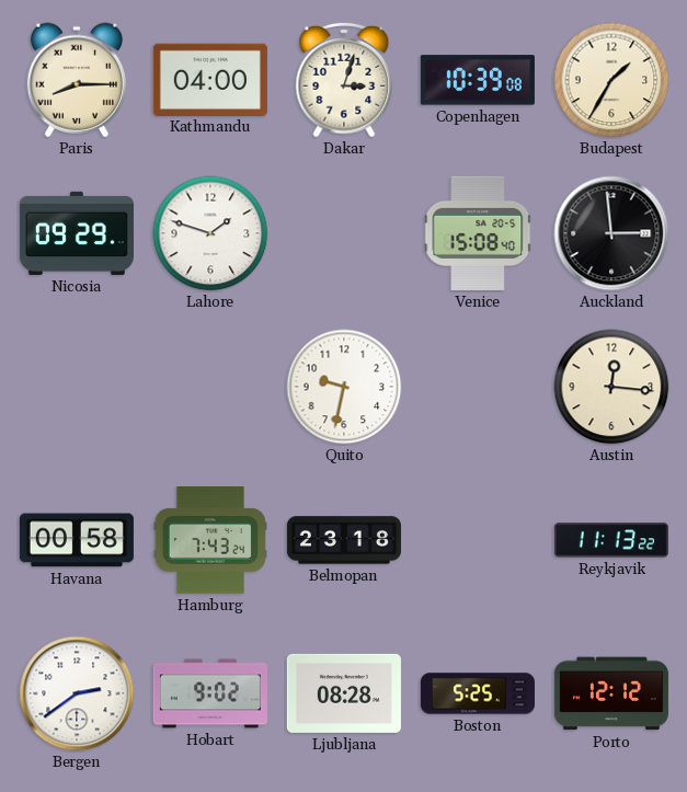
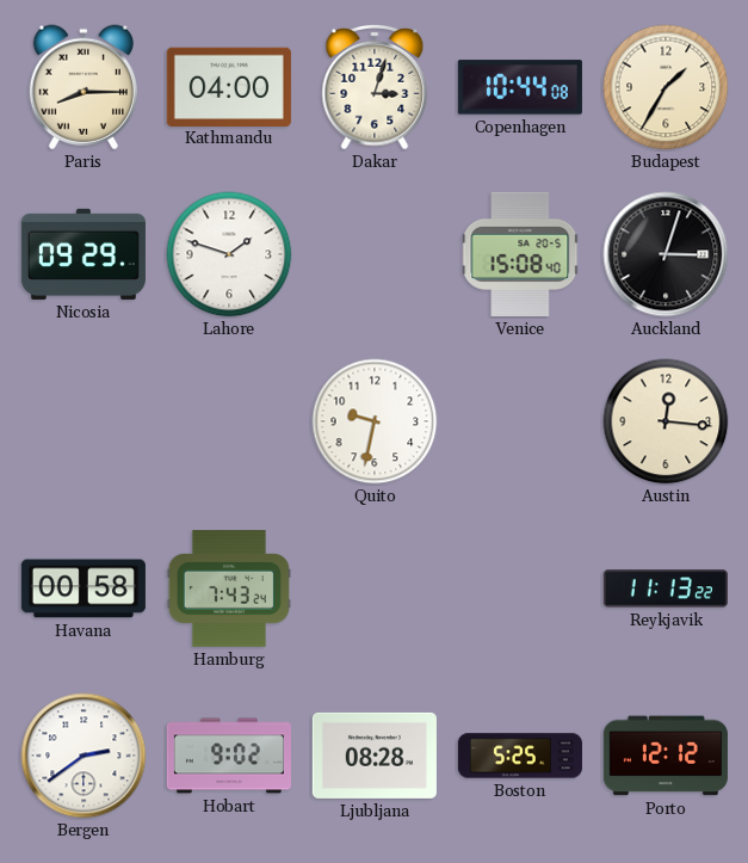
Copenhagen: 10:39 -> 10:44
Auckland: 2:59 -> 3:03
Belmopan: 23:18 -> none
